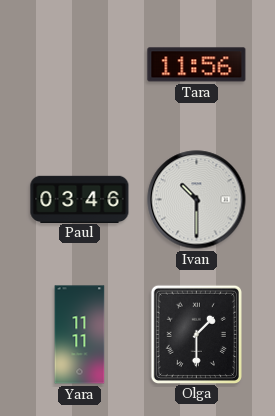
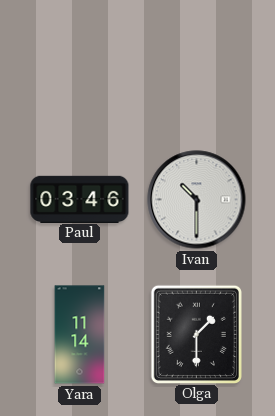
Tara: 11:56 -> none
Yara: 11:11 -> 11:14
